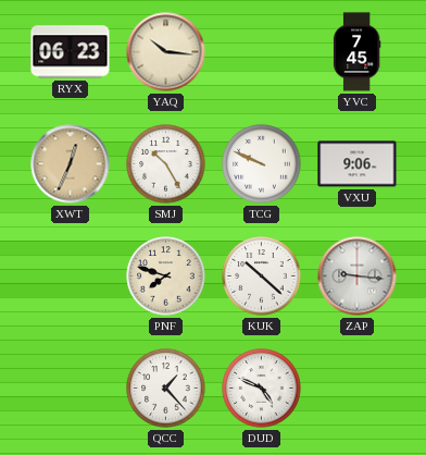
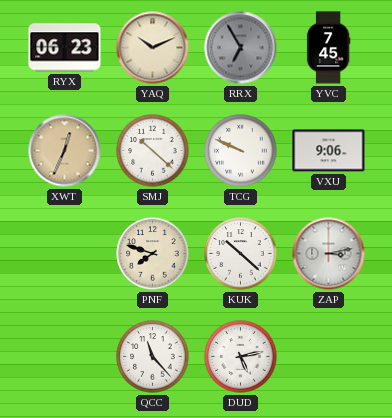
YAQ: 10:16 -> 10:11
RRX: none -> 6:55
SMJ: 10:25 -> 10:22
ZAP: 9:16 -> 3:13
QCC: 1:23 -> 11:23
DUD: 4:49 -> 5:13
